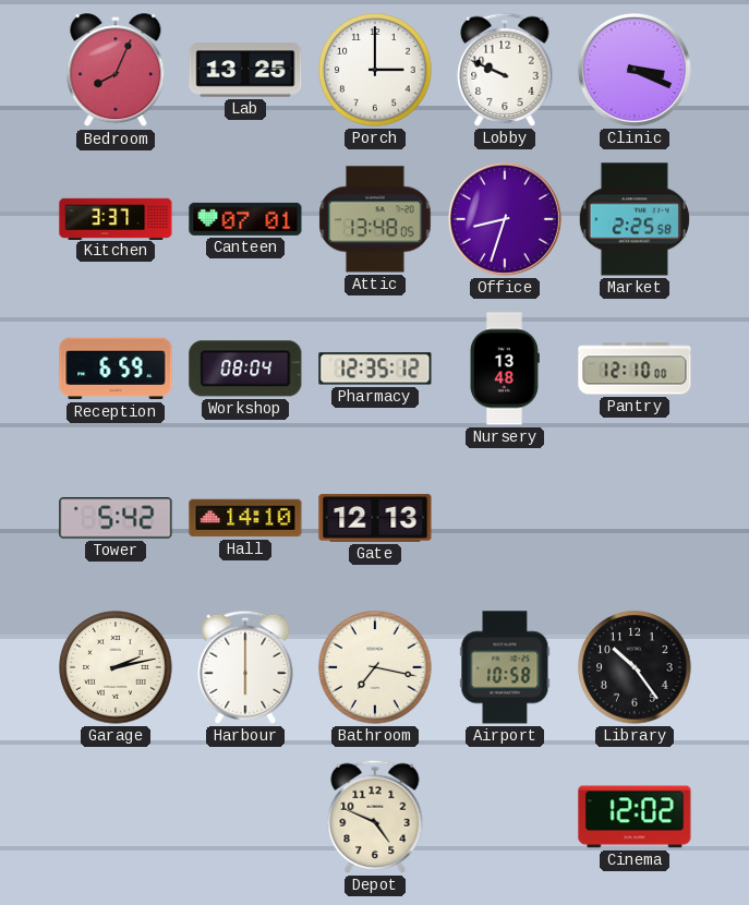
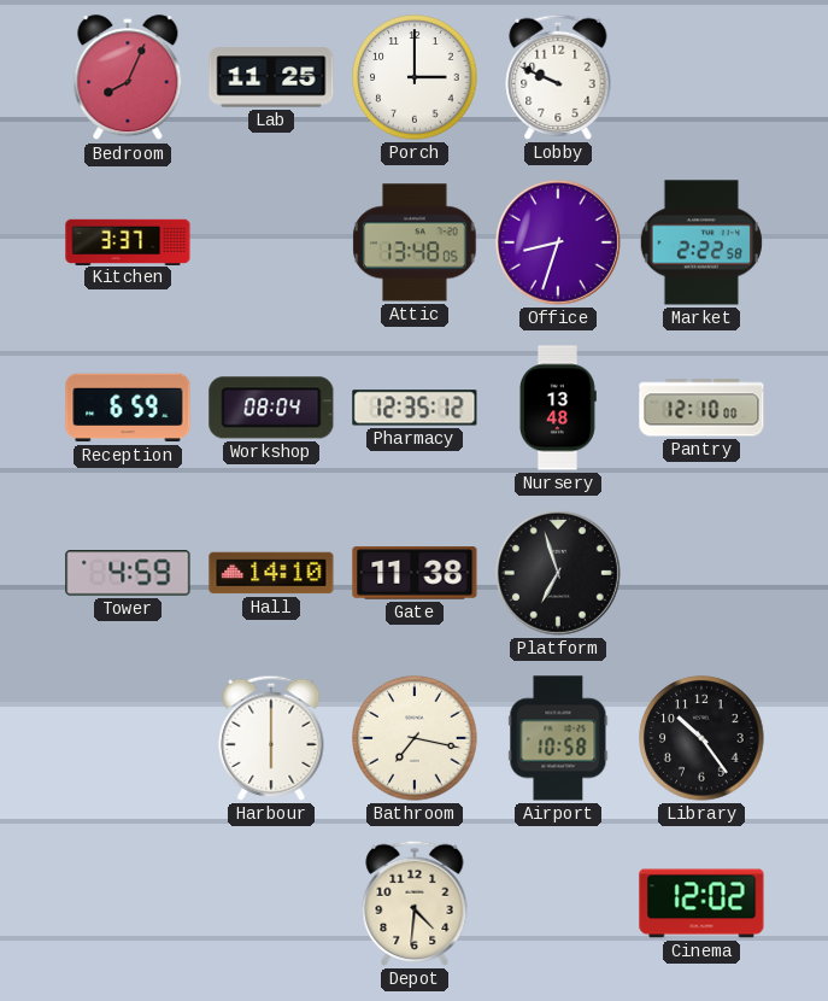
Lab: 13:25 -> 11:25
Clinic: 3:19 -> none
Canteen: 07:01 -> none
Market: 2:25 -> 2:22
Tower: 5:42 -> 4:59
Gate: 12:13 -> 11:38
Platform: none -> 6:57
Garage: 2:13 -> none
Depot: 4:49 -> 4:31
